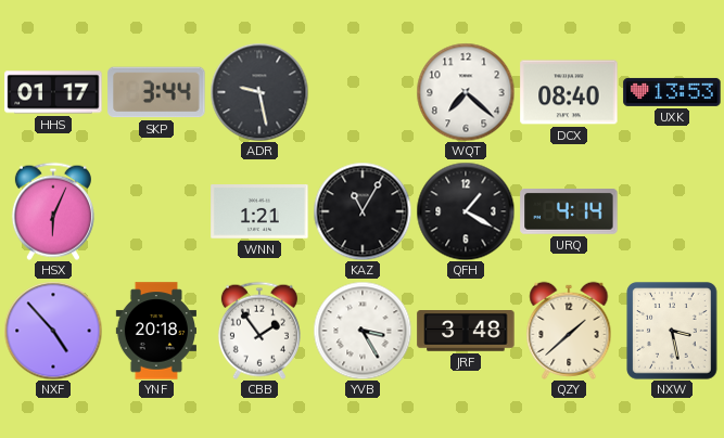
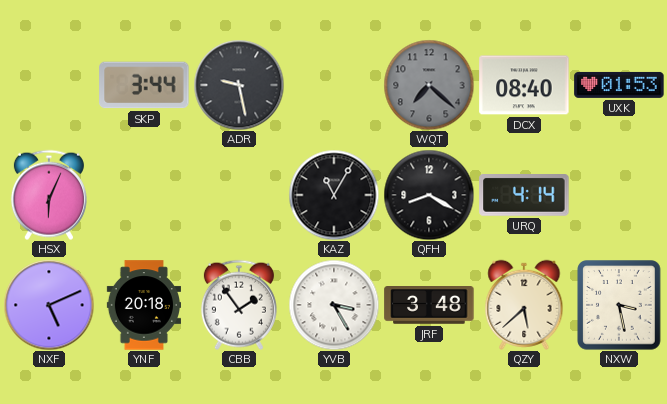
HHS: 01:17 -> none
WQT dial: white -> grey
UXK: 13:53 -> 01:53
WNN: 1:21 -> none
QFH: 1:20 -> 8:20
NXF: 4:53 -> 5:11
QZY: 1:38 -> 5:38
